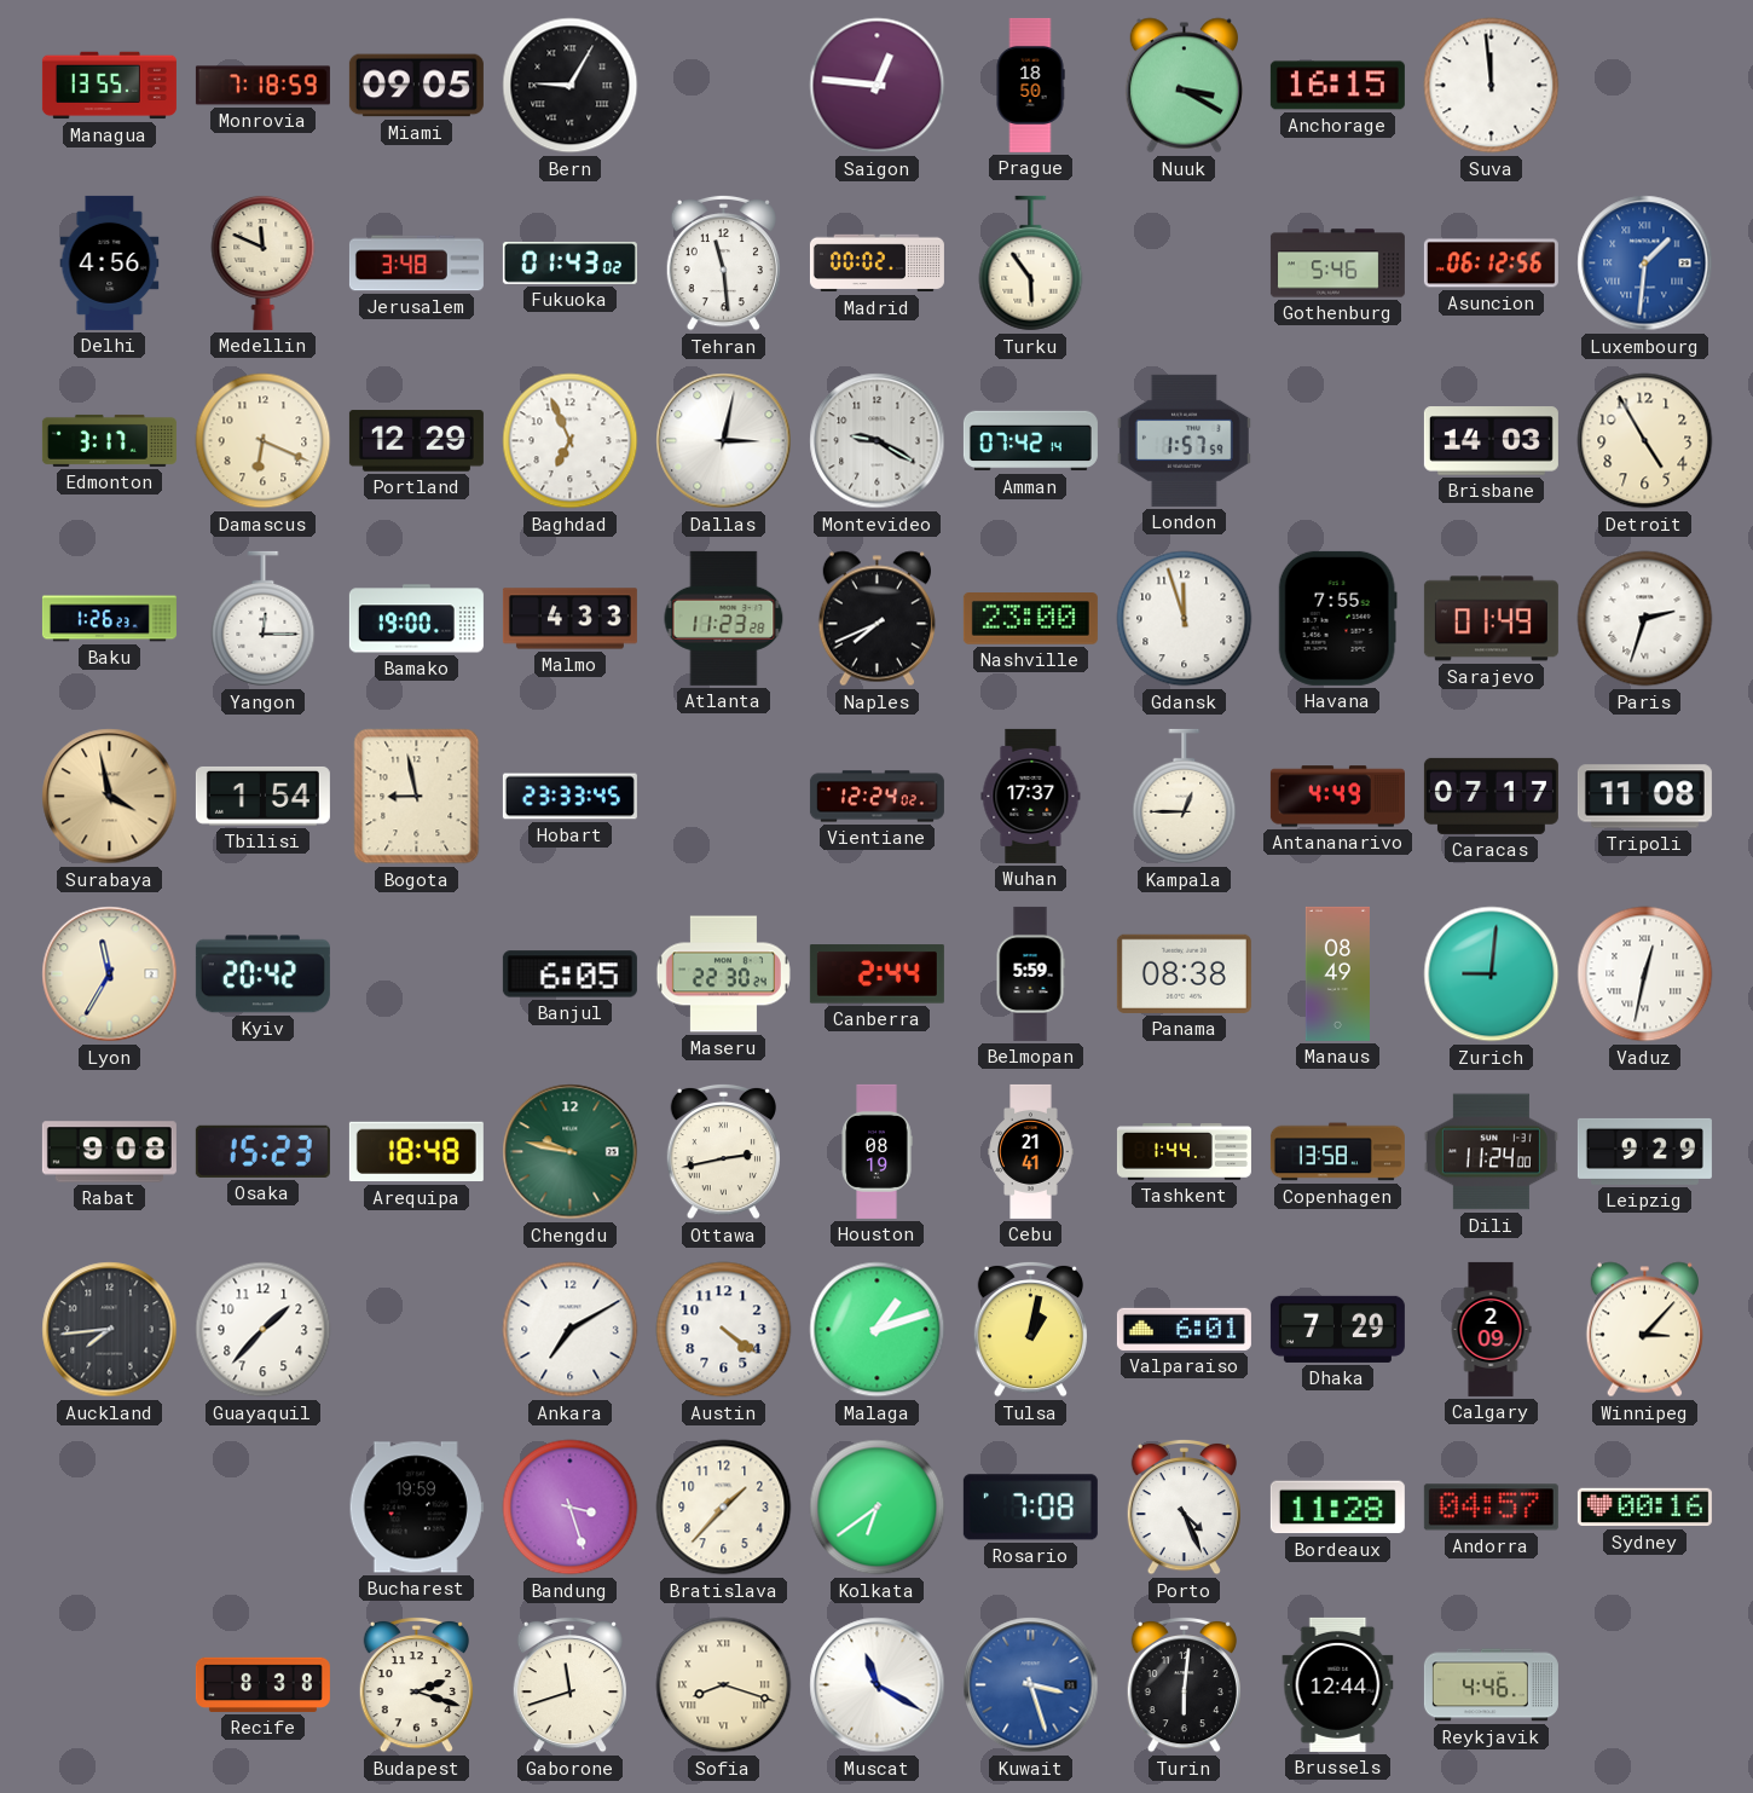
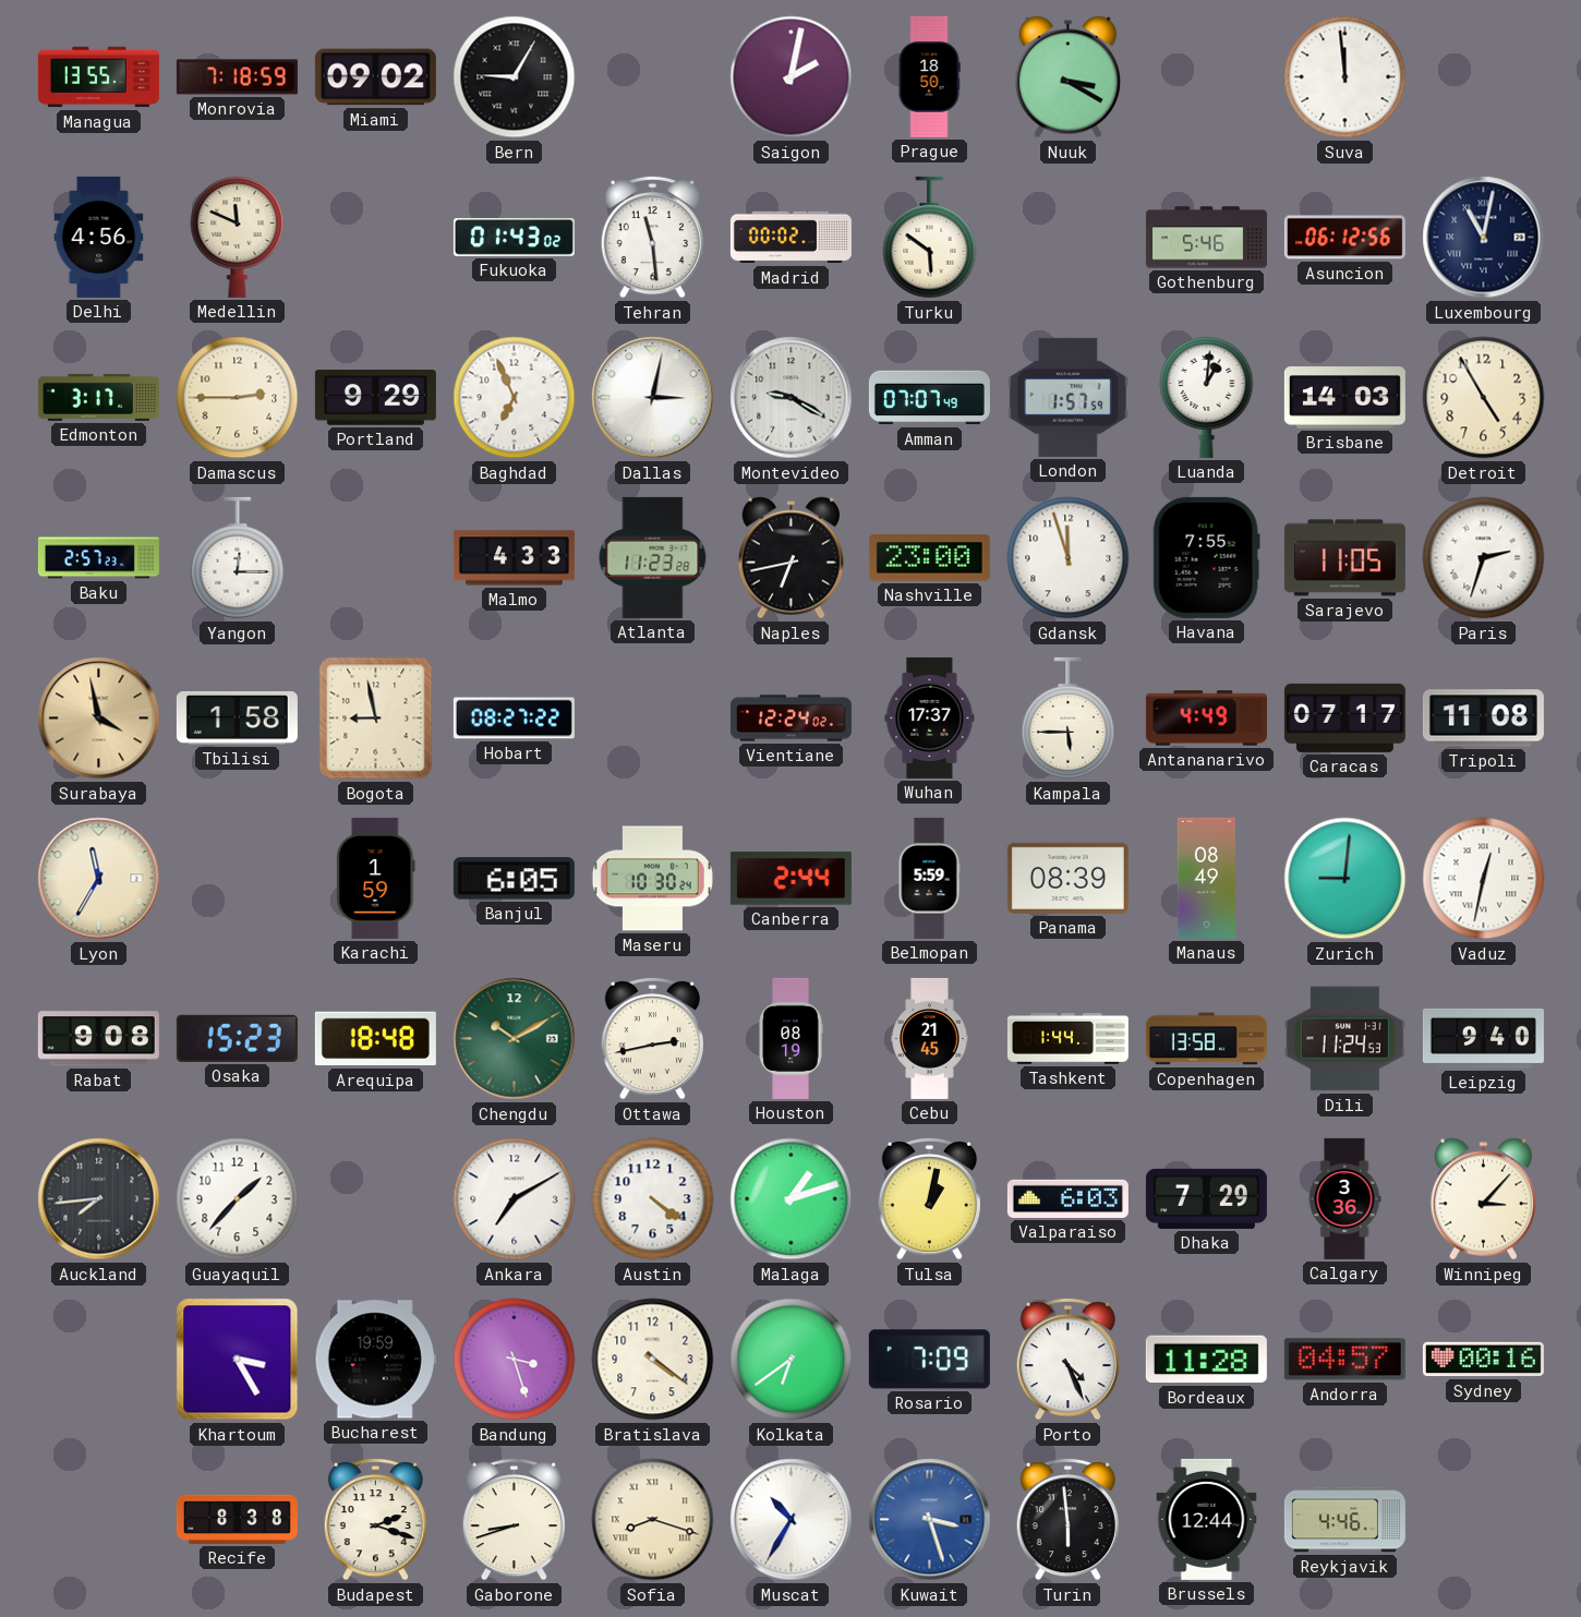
Miami: 09:05 -> 09:02
Saigon: 12:46 -> 2:02
Anchorage: 16:15 -> none
Jerusalem: 3:48 -> none
Turku: 5:54 -> 5:51
Luxembourg: 1:31 -> 11:02
Luxembourg dial: blue -> navy
Damascus: 6:19 -> 2:45
Portland: 12:29 -> 9:29
Amman: 07:42 -> 07:07
Luanda: none -> 1:01
Baku: 1:26 -> 2:57
Bamako: 19:00 -> none
Naples: 7:41 -> 6:43
Sarajevo: 01:49 -> 11:05
Tbilisi: 1:54 -> 1:58
Hobart: 23:33 -> 08:27
Kampala: 12:45 -> 5:45
Kyiv: 20:42 -> none
Karachi: none -> 1:59
Maseru: 22:30 -> 10:30
Panama: 08:38 -> 08:39
Chengdu: 9:47 -> 10:10
Cebu: 21:41 -> 21:45
Dili: 11:24:00 -> 11:24:53
Leipzig: 9:29 -> 9:40
Valparaiso: 6:01 -> 6:03
Calgary: 2:09 -> 3:36
Khartoum: none -> 3:25
Bratislava: 1:37 -> 4:21
Rosario: 7:08 -> 7:09
Gaborone: 11:42 -> 8:42
Muscat: 11:20 -> 10:35
Turin: 6:01 -> 5:59
